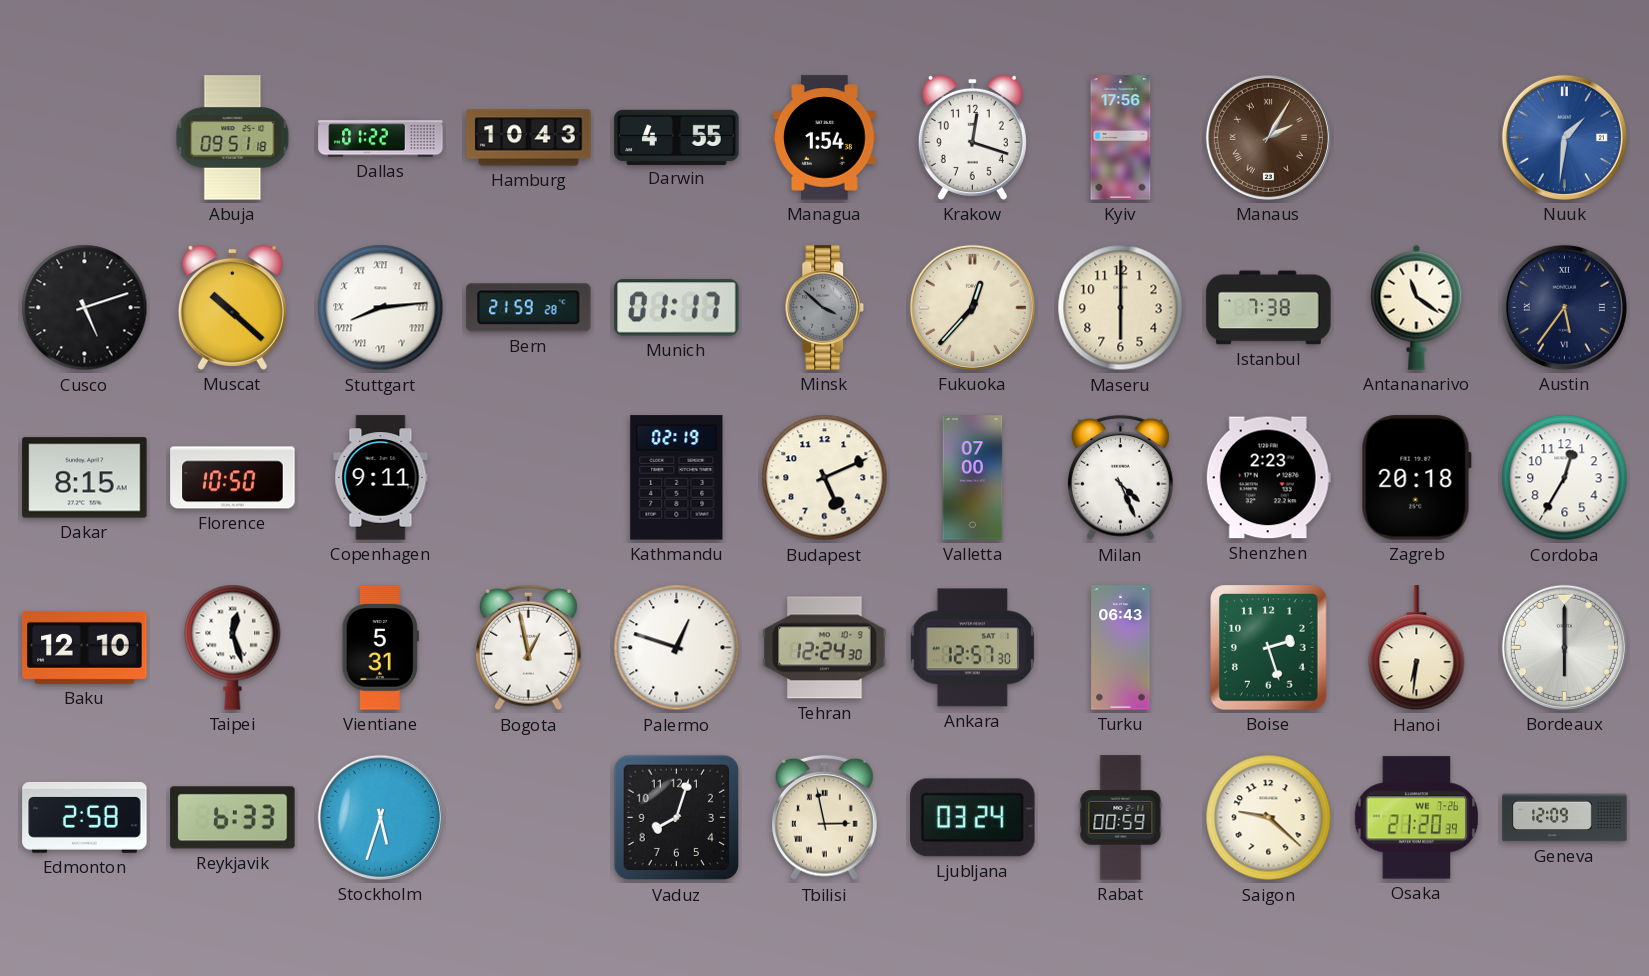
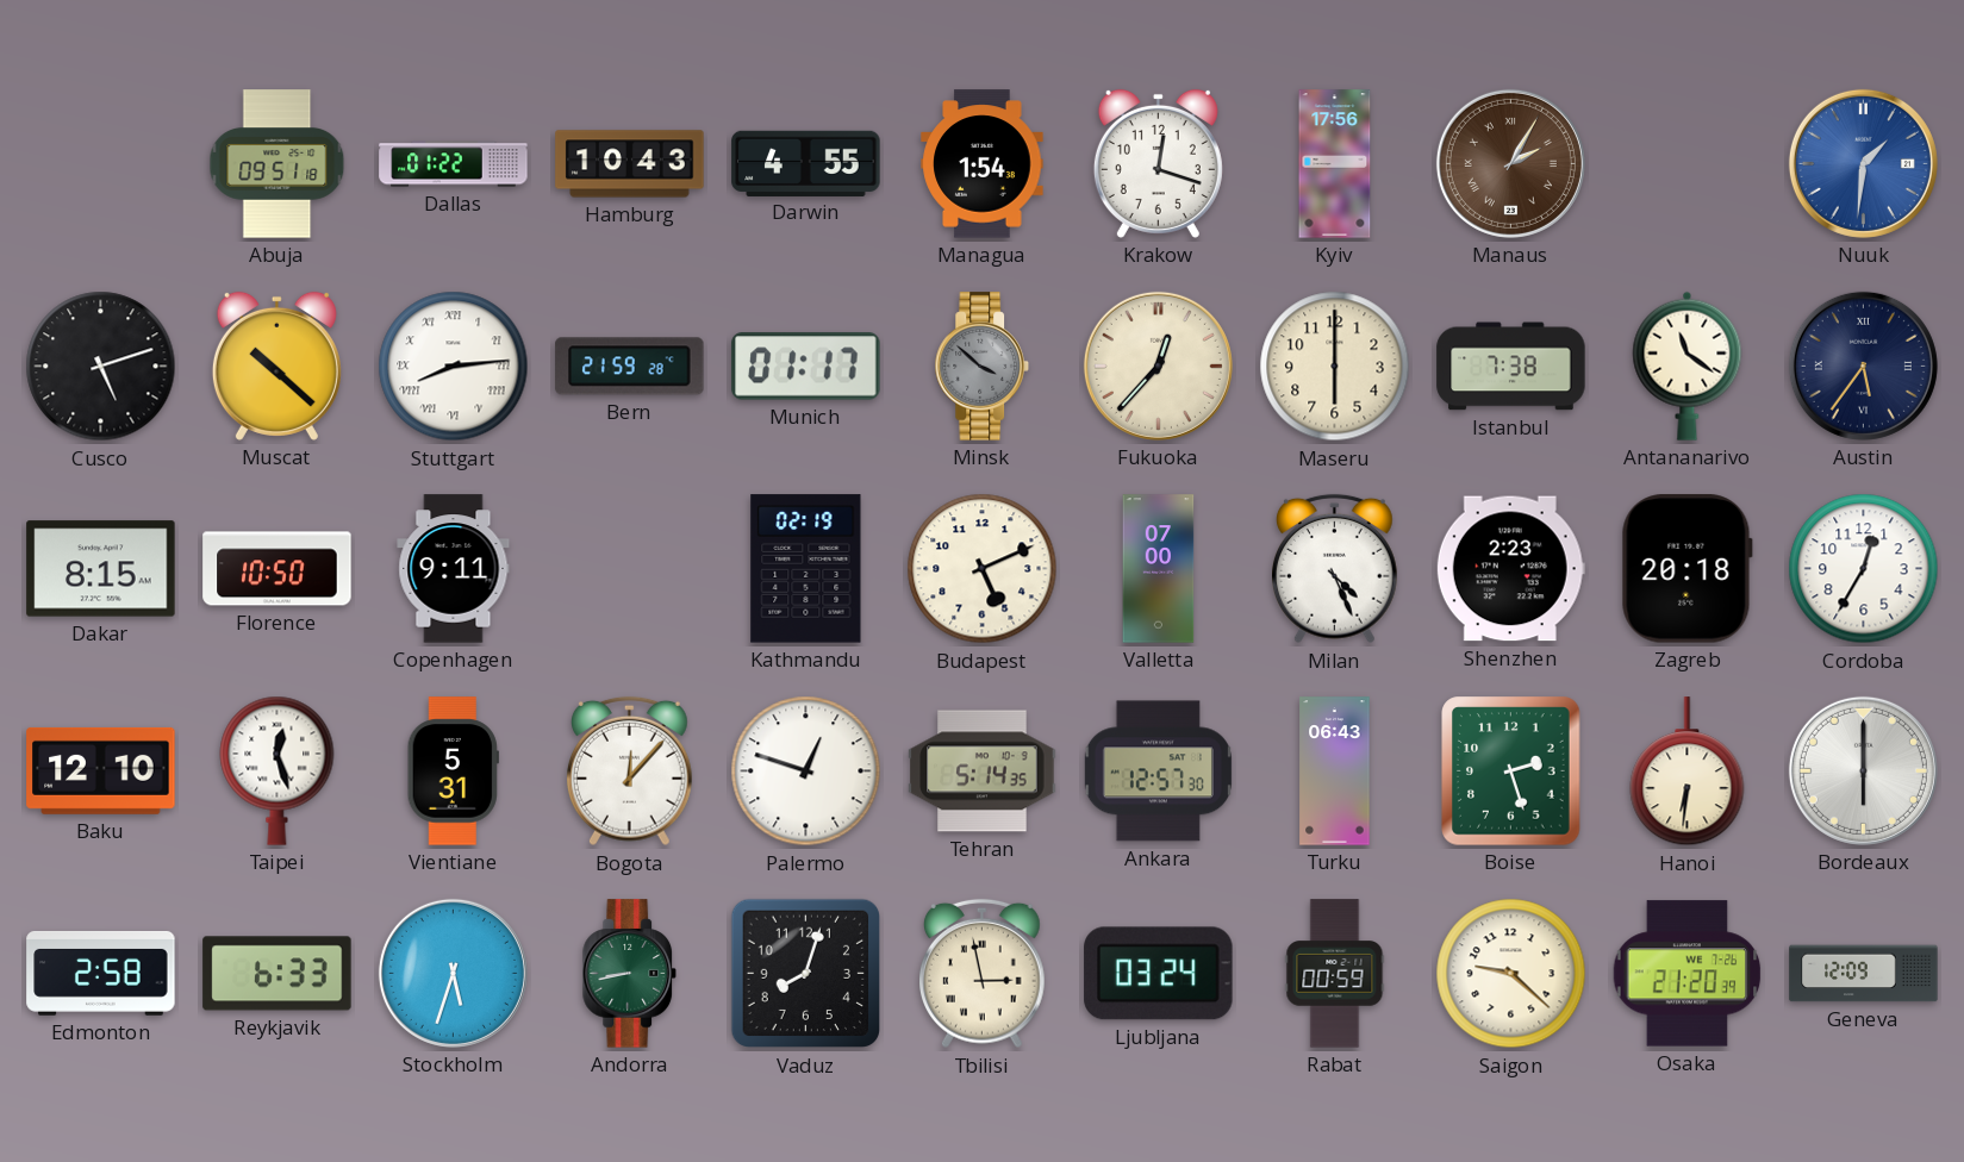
Bogota: 12:58 -> 12:07
Tehran: 12:24 -> 5:14
Andorra: none -> 8:43
